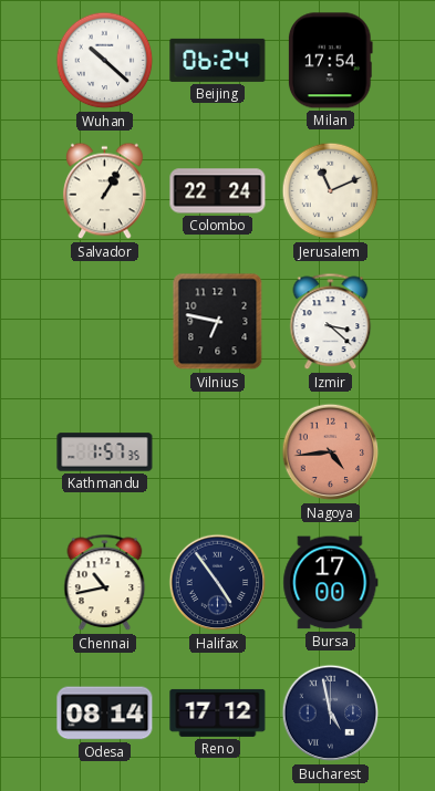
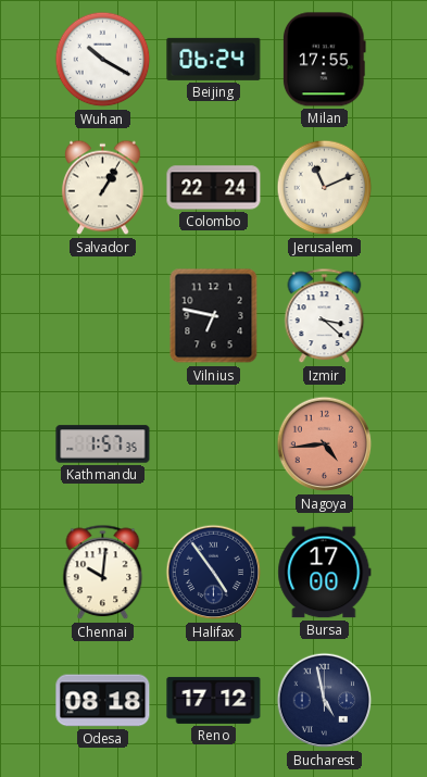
Wuhan: 10:22 -> 10:20
Milan: 17:54 -> 17:55
Chennai: 10:43 -> 10:01
Odesa: 08:14 -> 08:18
